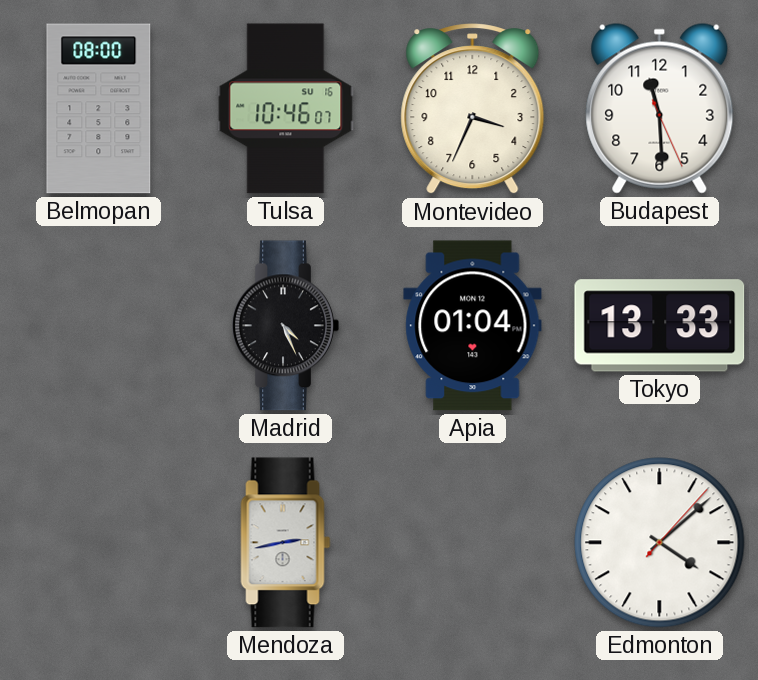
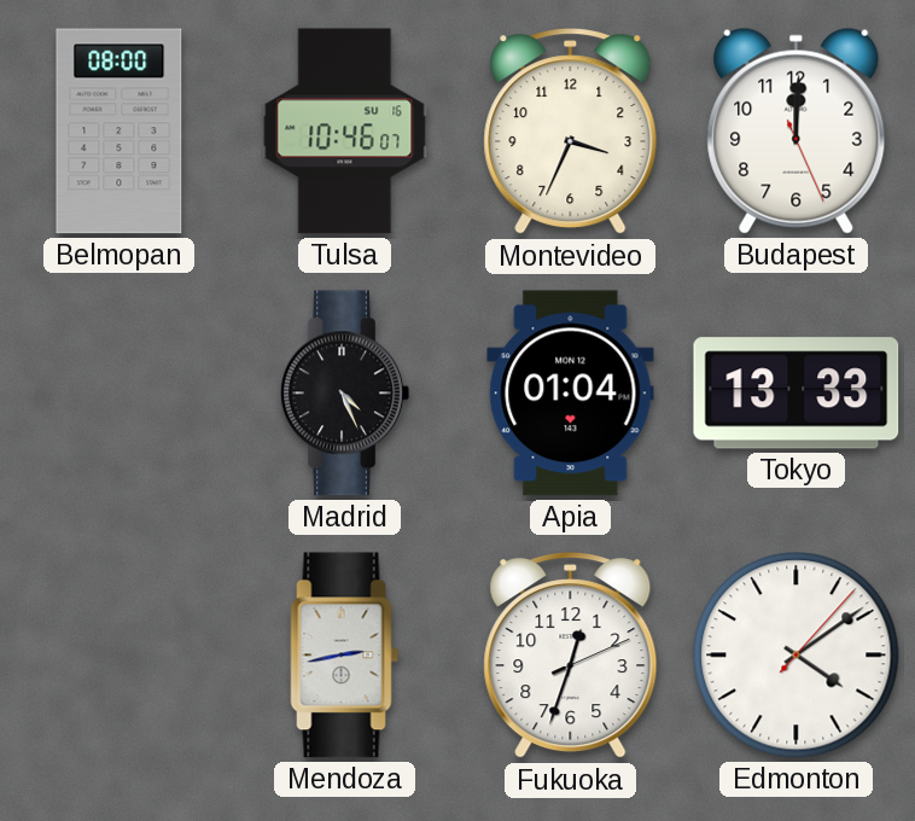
Budapest: 11:29 -> 12:00
Fukuoka: none -> 12:33
Edmonton: 4:08 -> 4:09
